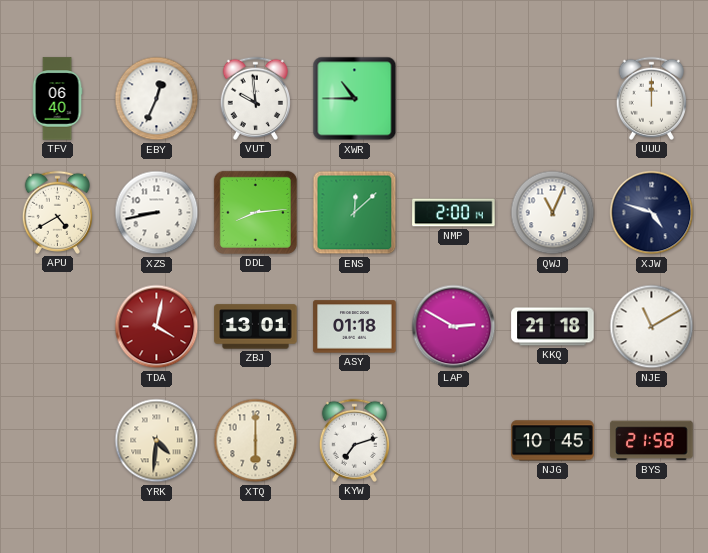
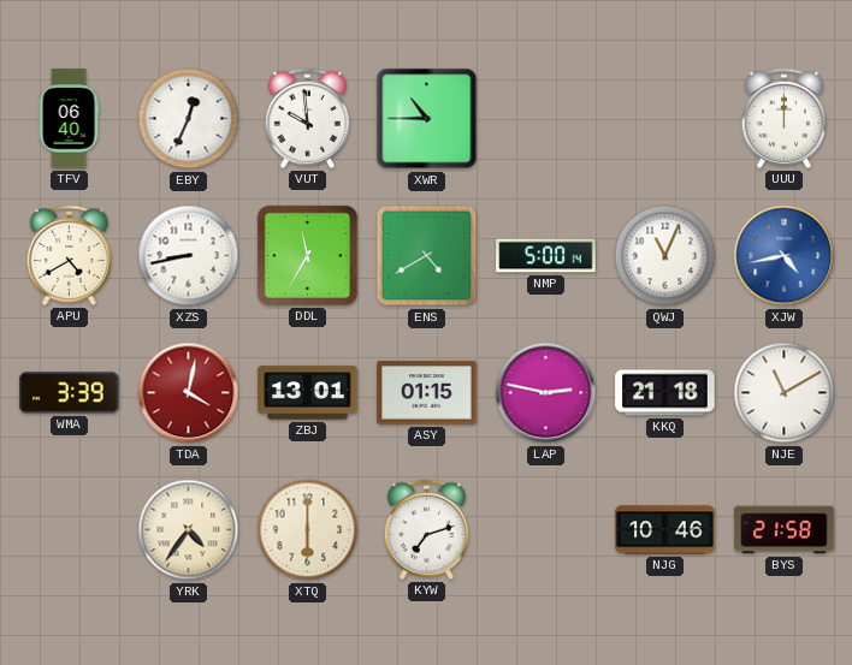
DDL: 8:14 -> 11:35
ENS: 12:08 -> 4:40
NMP: 2:00 -> 5:00
XJW: 4:48 -> 4:43
XJW dial: navy -> blue
WMA: none -> 3:39
ASY: 01:18 -> 01:15
LAP: 2:50 -> 2:47
YRK: 4:31 -> 4:36
NJG: 10:45 -> 10:46
